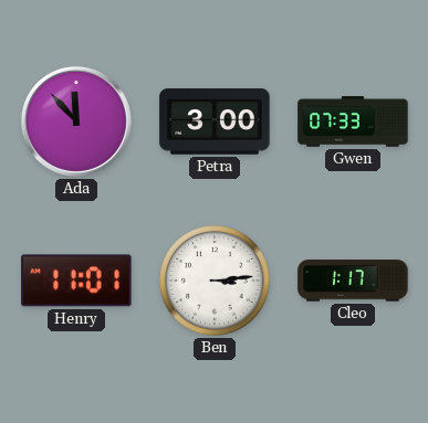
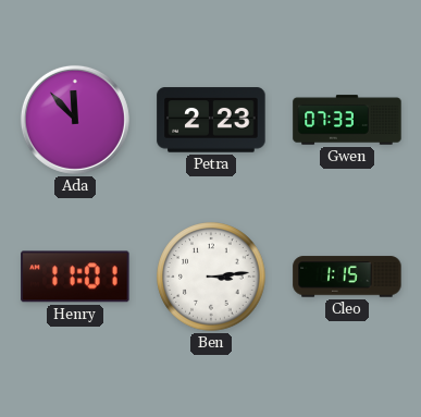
Petra: 3:00 -> 2:23
Cleo: 1:17 -> 1:15
